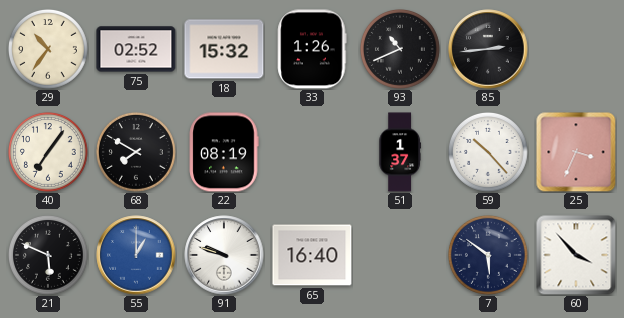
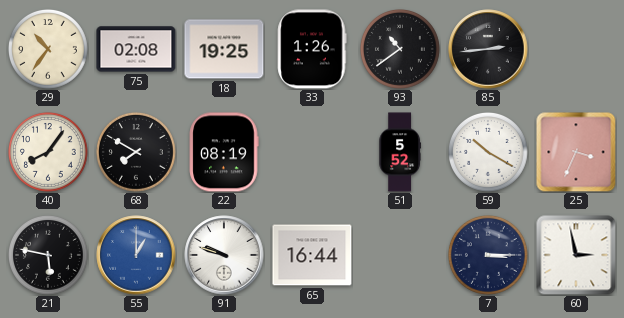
75: 02:52 -> 02:08
18: 15:32 -> 19:25
93: 10:41 -> 10:39
40: 7:06 -> 8:06
51: 1:37 -> 5:52
59: 10:23 -> 10:20
21: 5:49 -> 5:47
65: 16:40 -> 16:44
7: 5:51 -> 3:15
60: 3:53 -> 2:58
